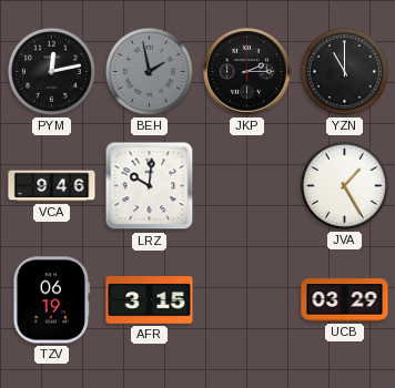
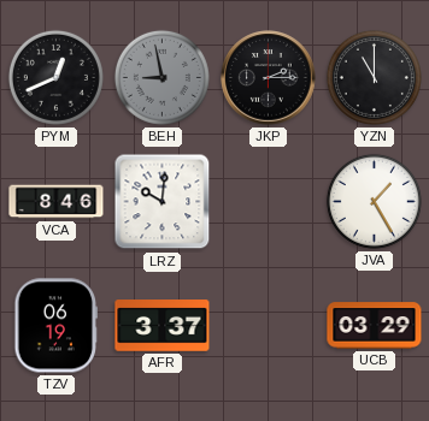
PYM: 12:13 -> 12:41
BEH: 1:58 -> 8:58
VCA: 9:46 -> 8:46
AFR: 3:15 -> 3:37
